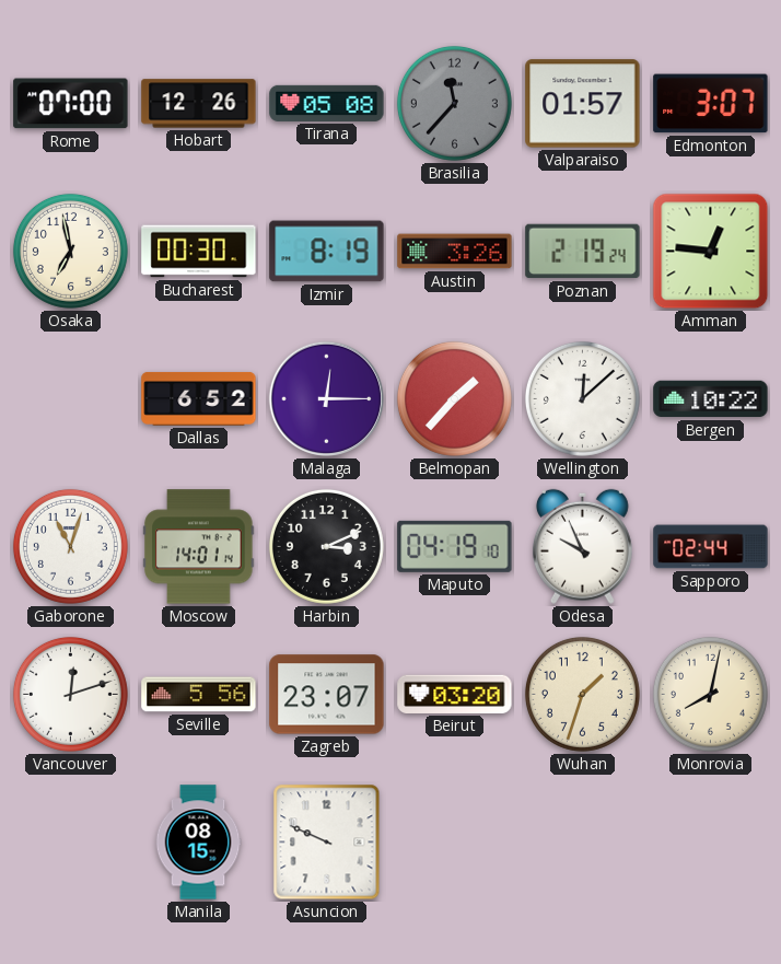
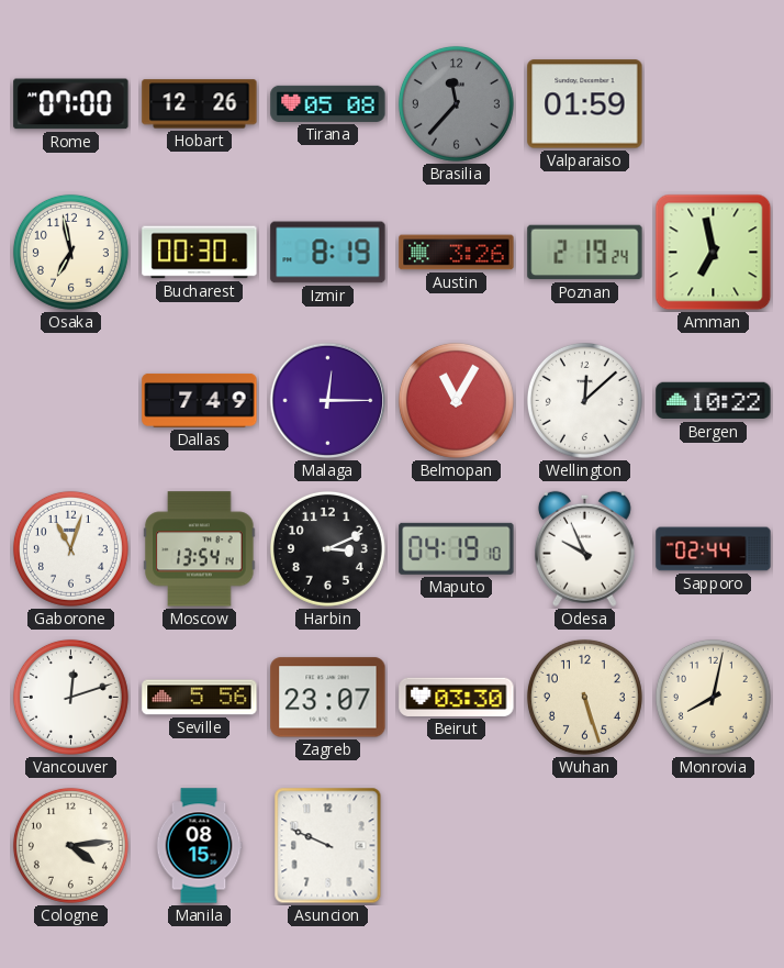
Valparaiso: 01:57 -> 01:59
Edmonton: 3:07 -> none
Amman: 12:46 -> 6:58
Dallas: 6:52 -> 7:49
Belmopan: 1:37 -> 11:05
Moscow: 14:01 -> 13:54
Beirut: 03:20 -> 03:30
Wuhan: 1:33 -> 5:27
Cologne: none -> 4:14
